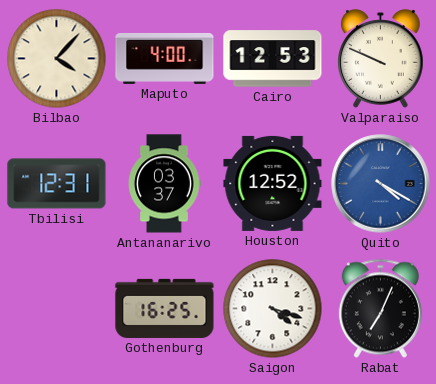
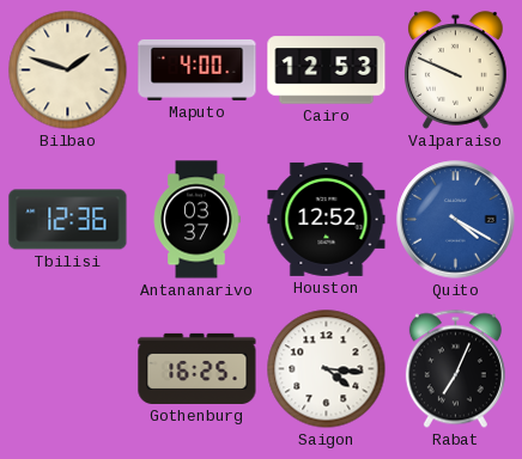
Bilbao: 4:07 -> 1:48
Tbilisi: 12:31 -> 12:36
Saigon: 4:18 -> 4:16
